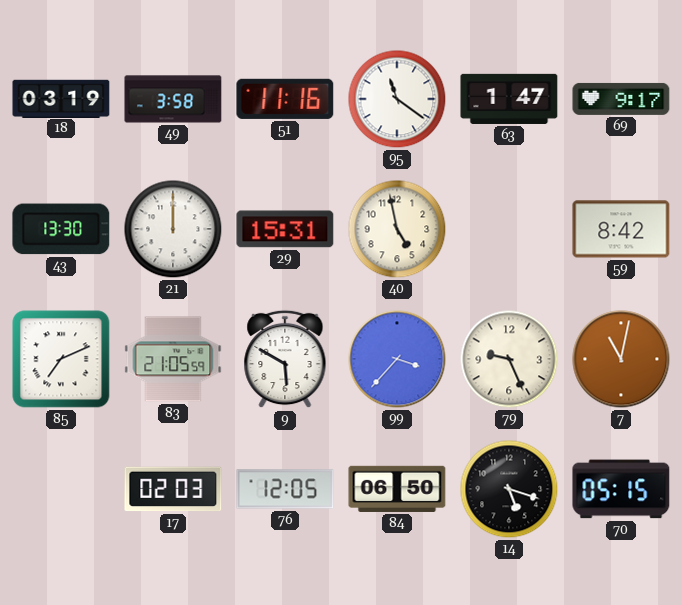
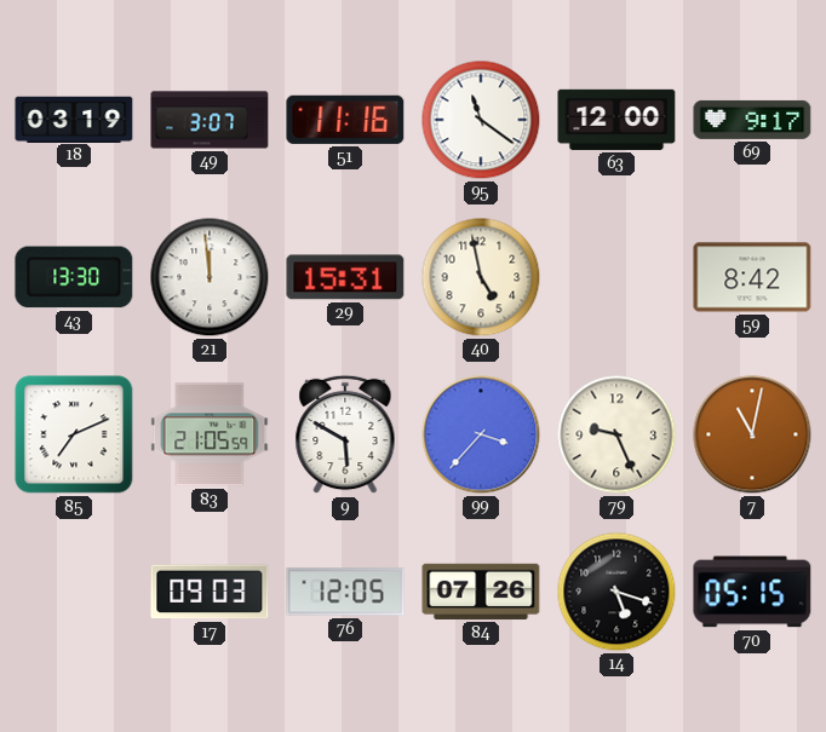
49: 3:58 -> 3:07
63: 1:47 -> 12:00
21: 12:00 -> 11:59
17: 02:03 -> 09:03
84: 06:50 -> 07:26
